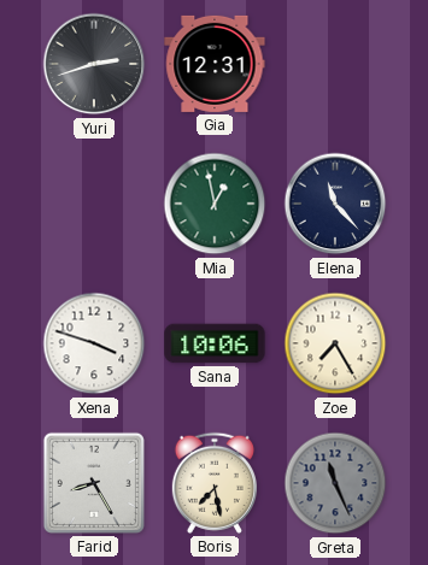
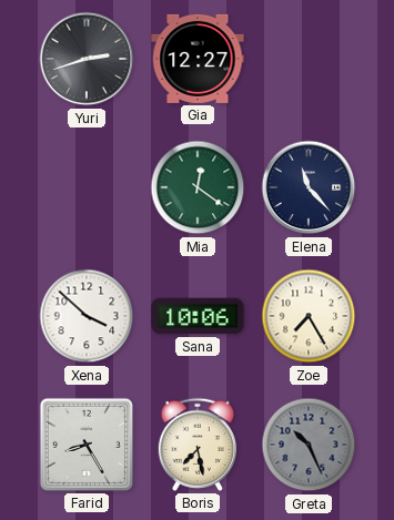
Gia: 12:31 -> 12:27
Mia: 12:58 -> 12:21
Xena: 3:48 -> 3:52
Greta: 11:26 -> 10:26
